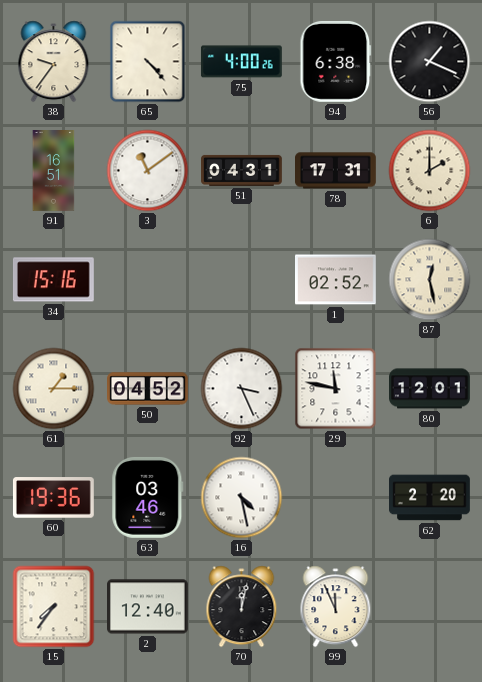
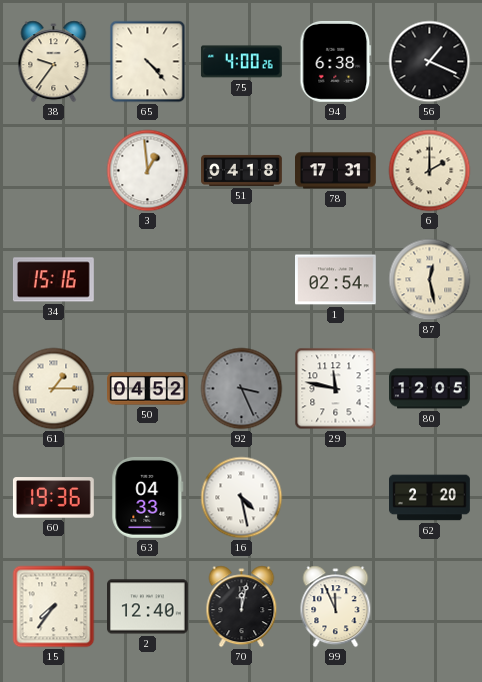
91: 16:51 -> none
3: 11:09 -> 12:59
51: 04:31 -> 04:18
1: 02:52 -> 02:54
92 dial: white -> grey
80: 12:01 -> 12:05
63: 03:46 -> 04:33
